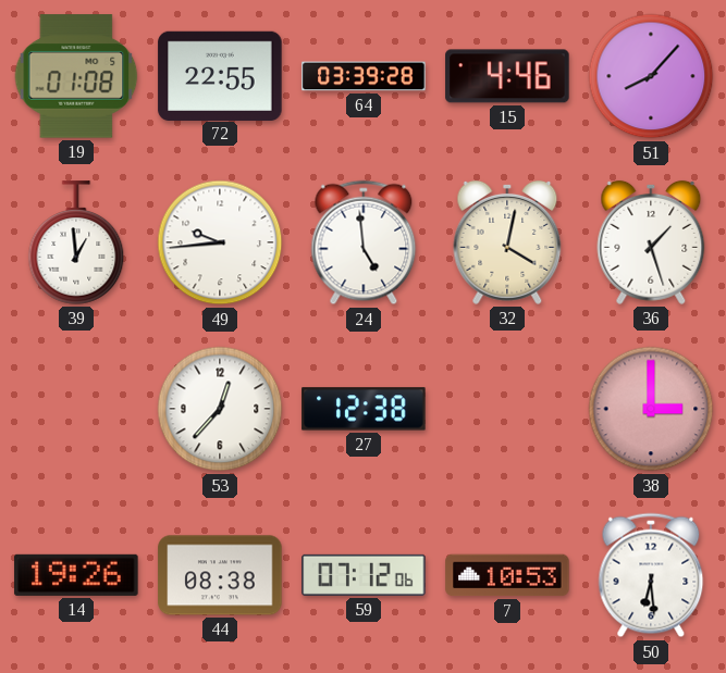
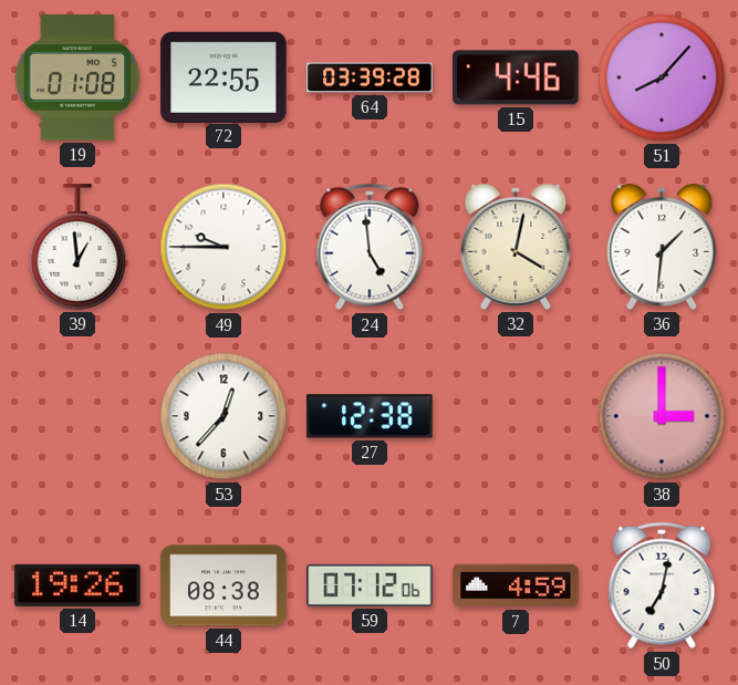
49: 9:44 -> 9:45
36: 1:27 -> 1:31
7: 10:53 -> 4:59
50: 6:29 -> 7:02
